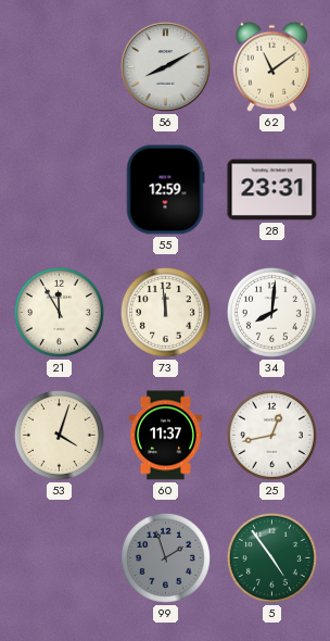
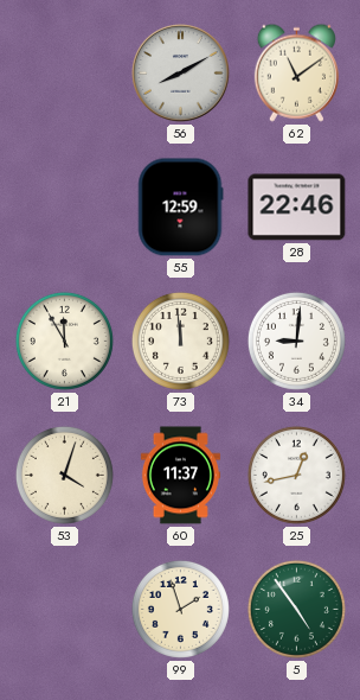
28: 23:31 -> 22:46
34: 8:01 -> 9:01
99 dial: grey -> cream
